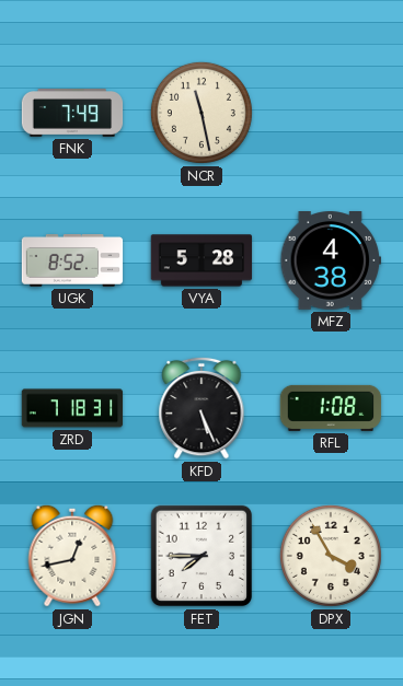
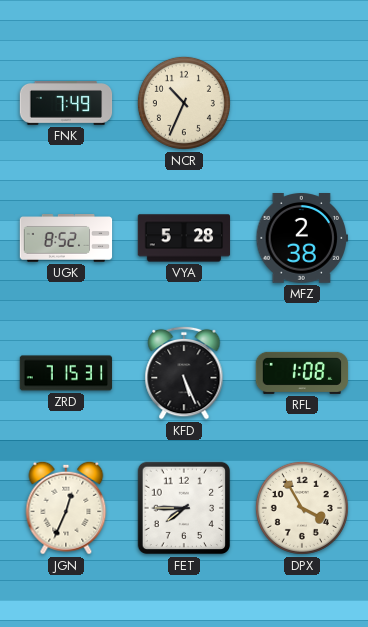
NCR: 11:28 -> 10:34
MFZ: 4:38 -> 2:38
ZRD: 7:18 -> 7:15
JGN: 12:43 -> 12:34
